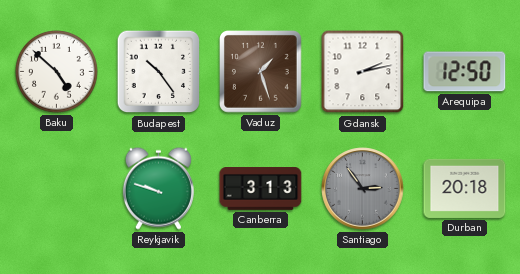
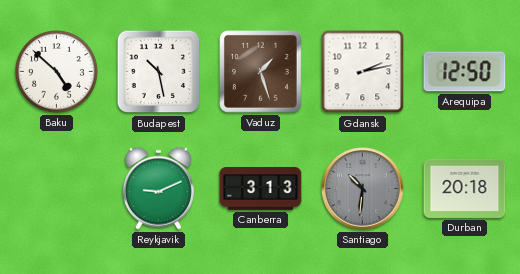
Budapest: 10:24 -> 10:28
Reykjavik: 9:48 -> 9:11
Santiago: 2:54 -> 10:31
